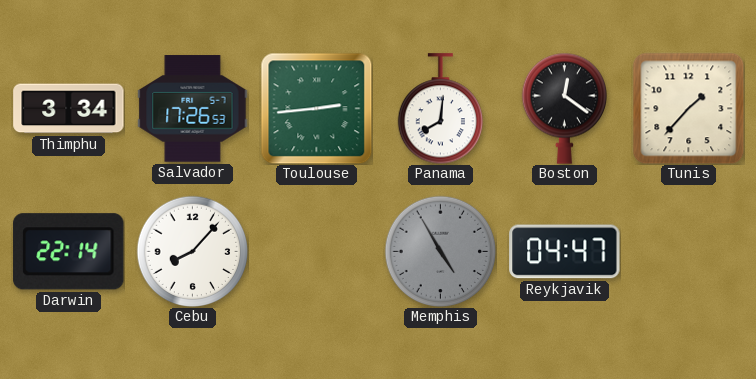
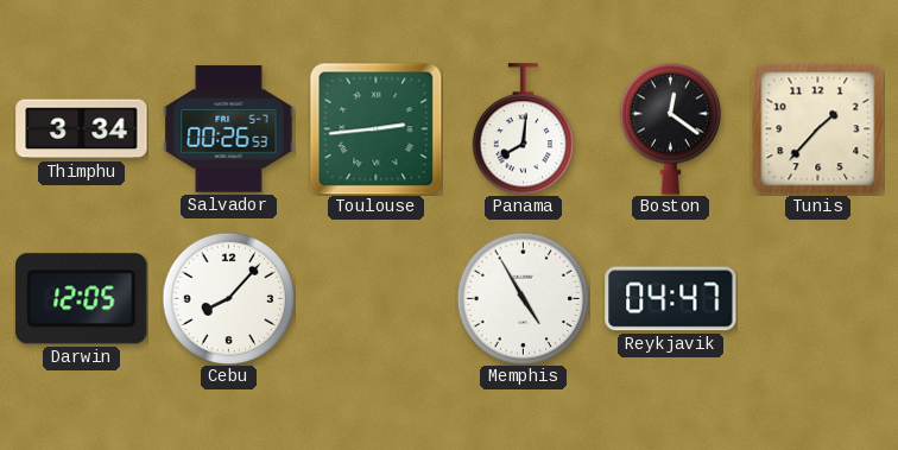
Salvador: 17:26 -> 00:26
Darwin: 22:14 -> 12:05
Memphis dial: grey -> white
